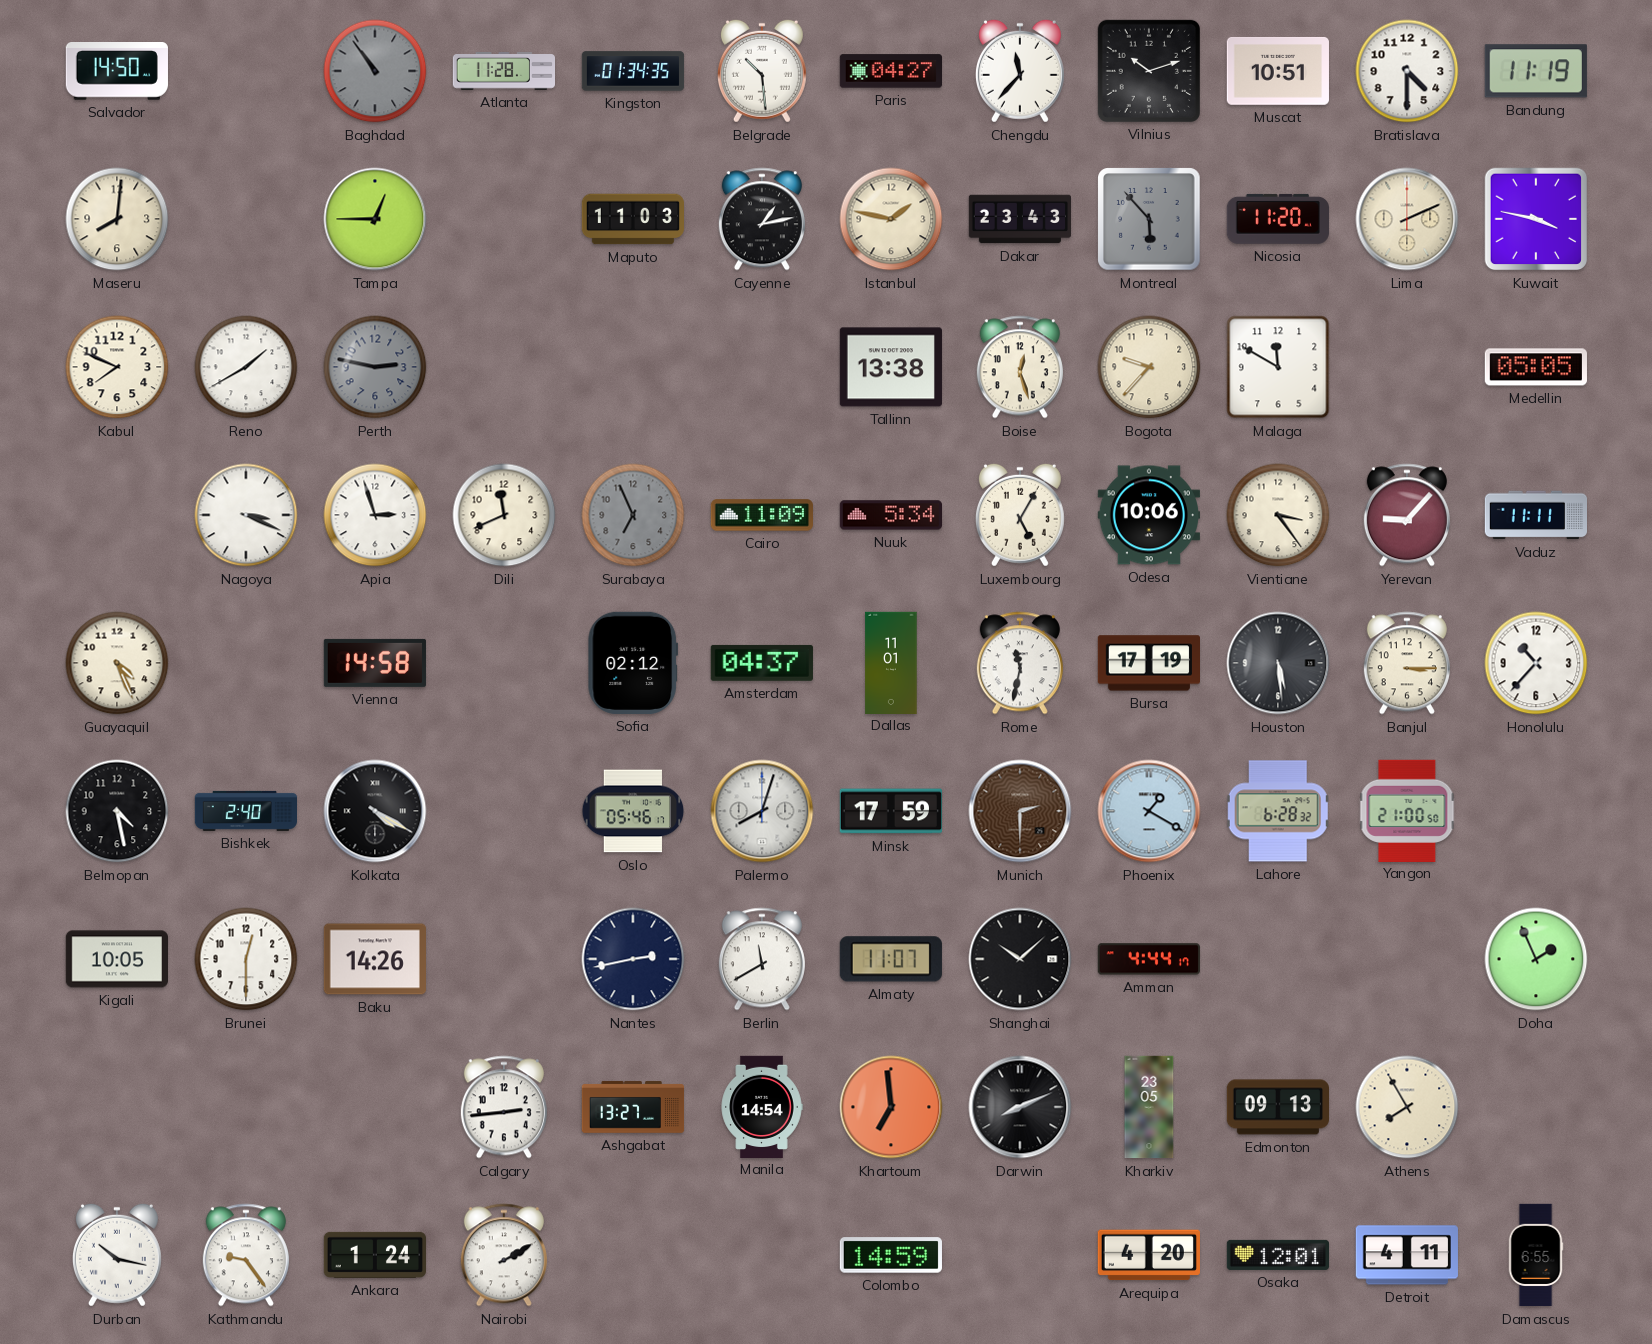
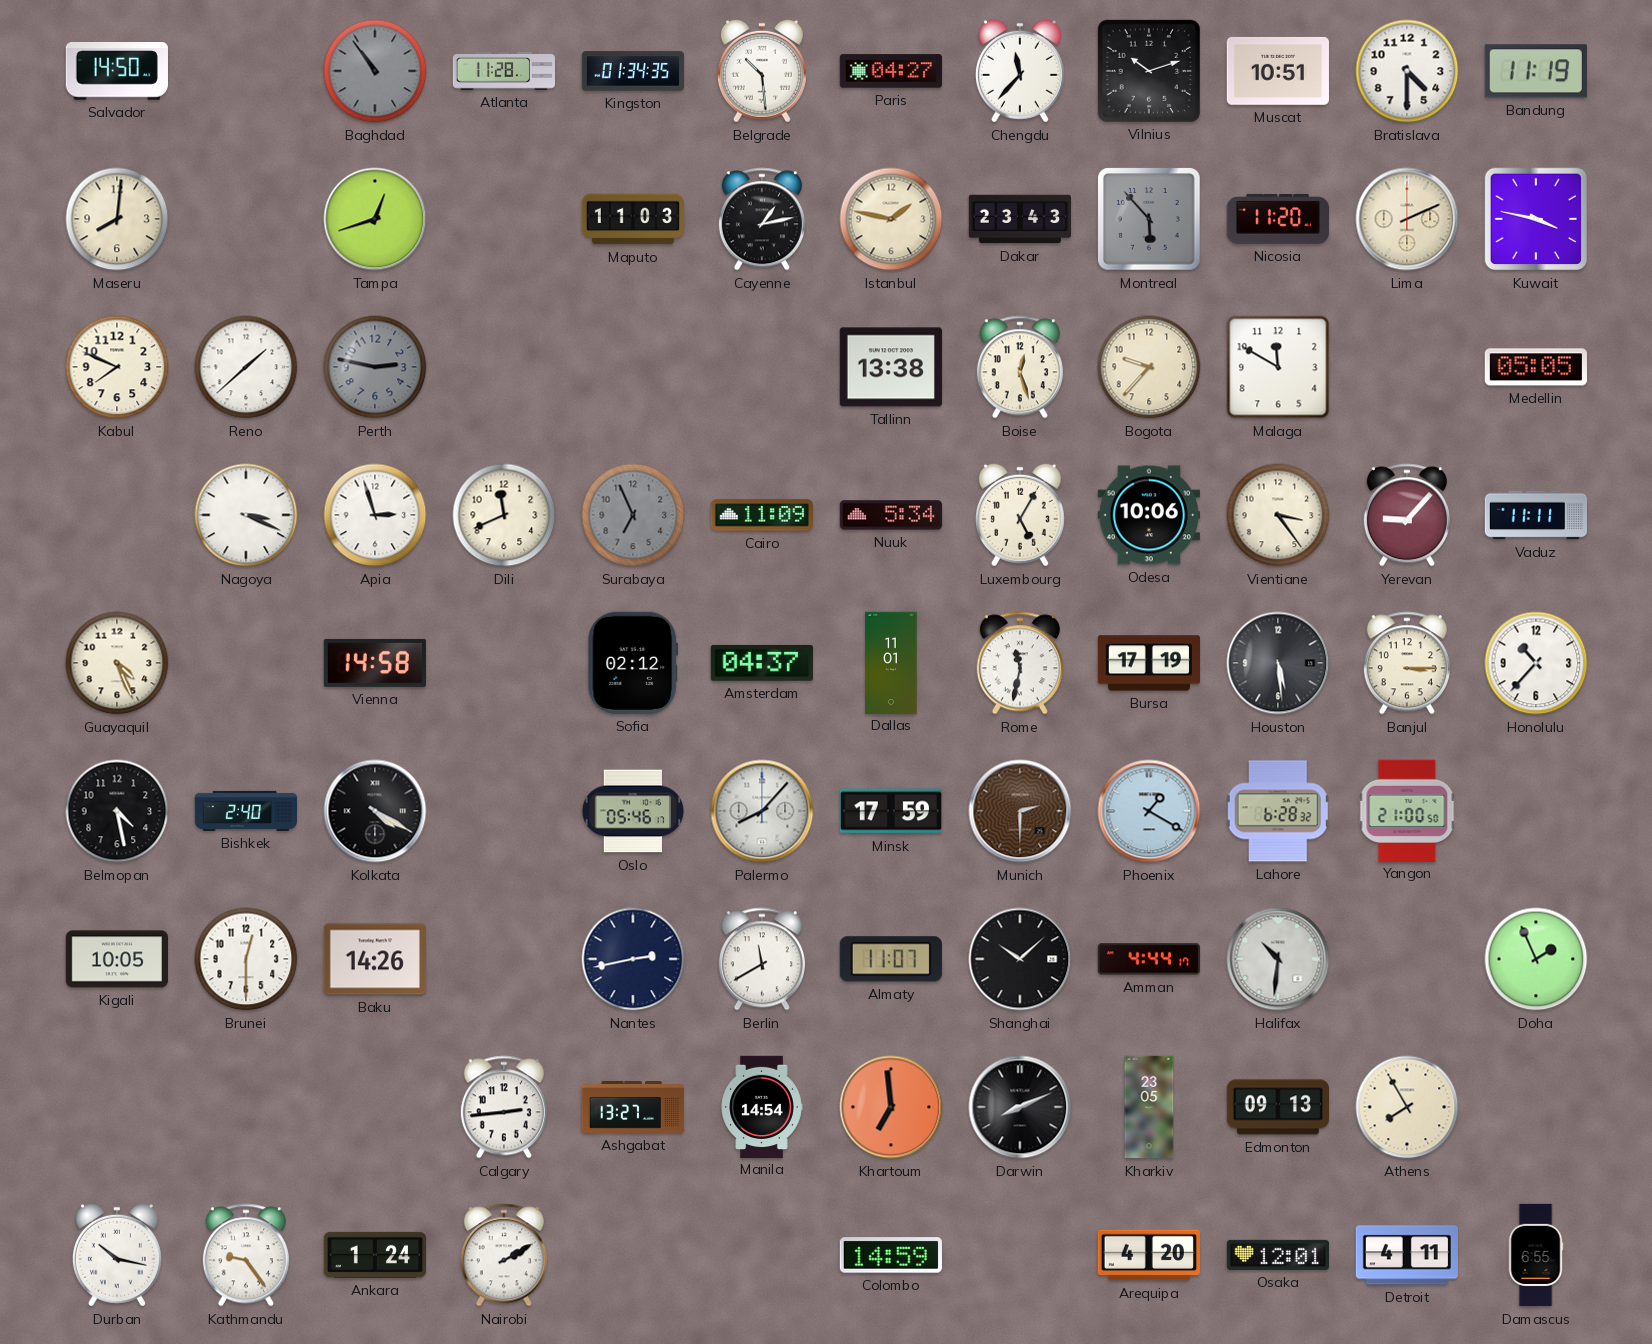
Tampa: 12:45 -> 12:42
Reno: 1:40 -> 1:38
Palermo: 8:03 -> 8:07
Halifax: none -> 10:31
